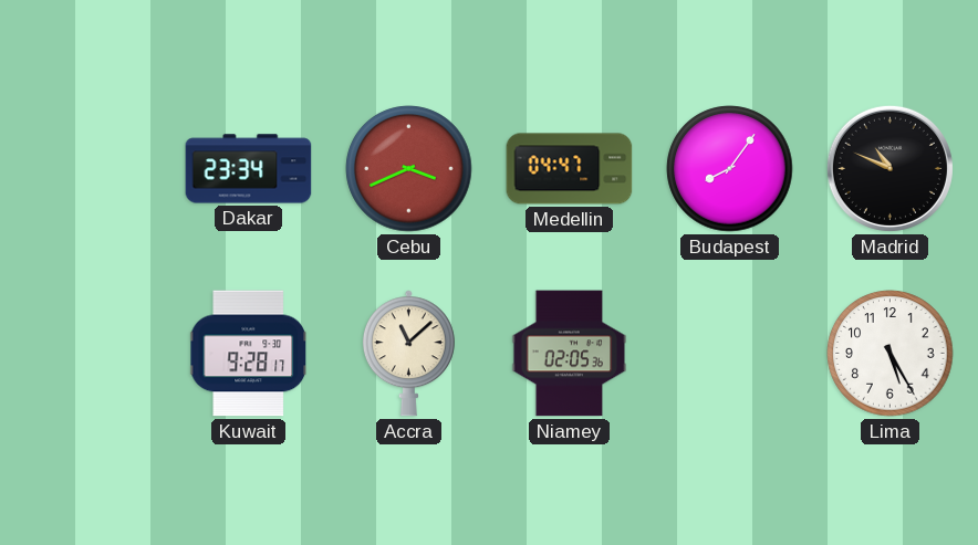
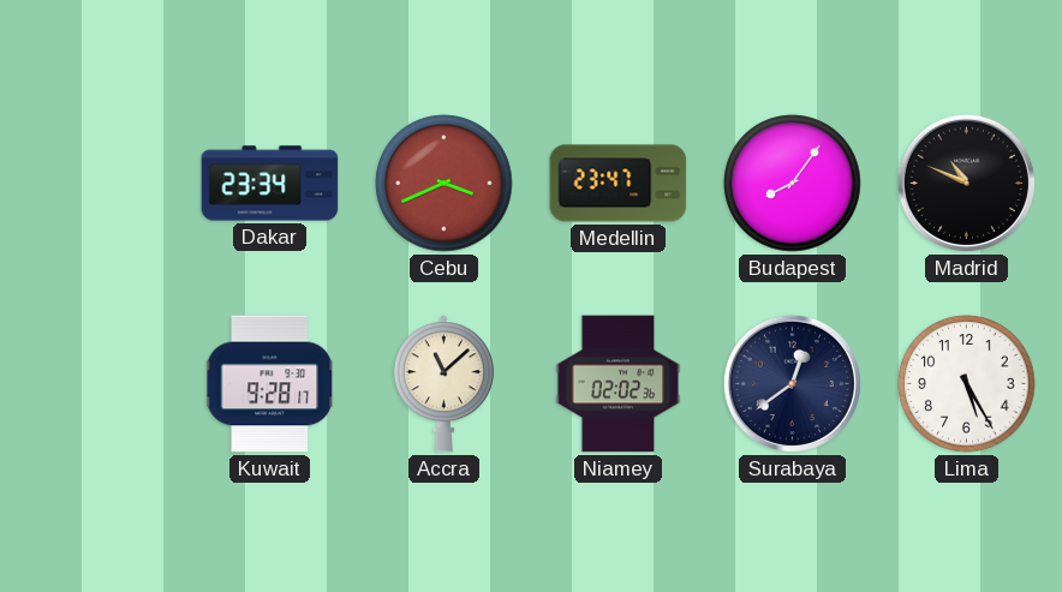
Medellin: 04:47 -> 23:47
Niamey: 02:05 -> 02:02
Surabaya: none -> 12:39
